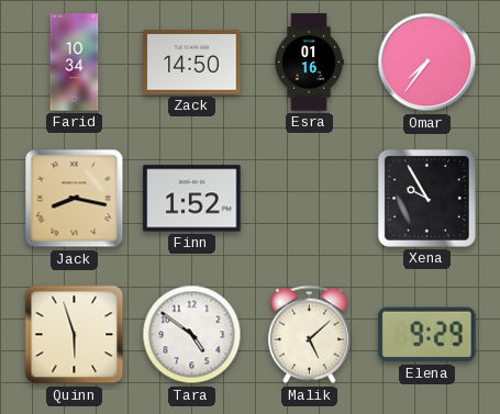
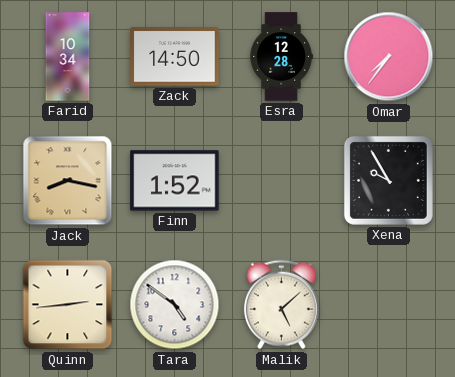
Esra: 01:16 -> 12:28
Quinn: 5:57 -> 2:44
Elena: 9:29 -> none
